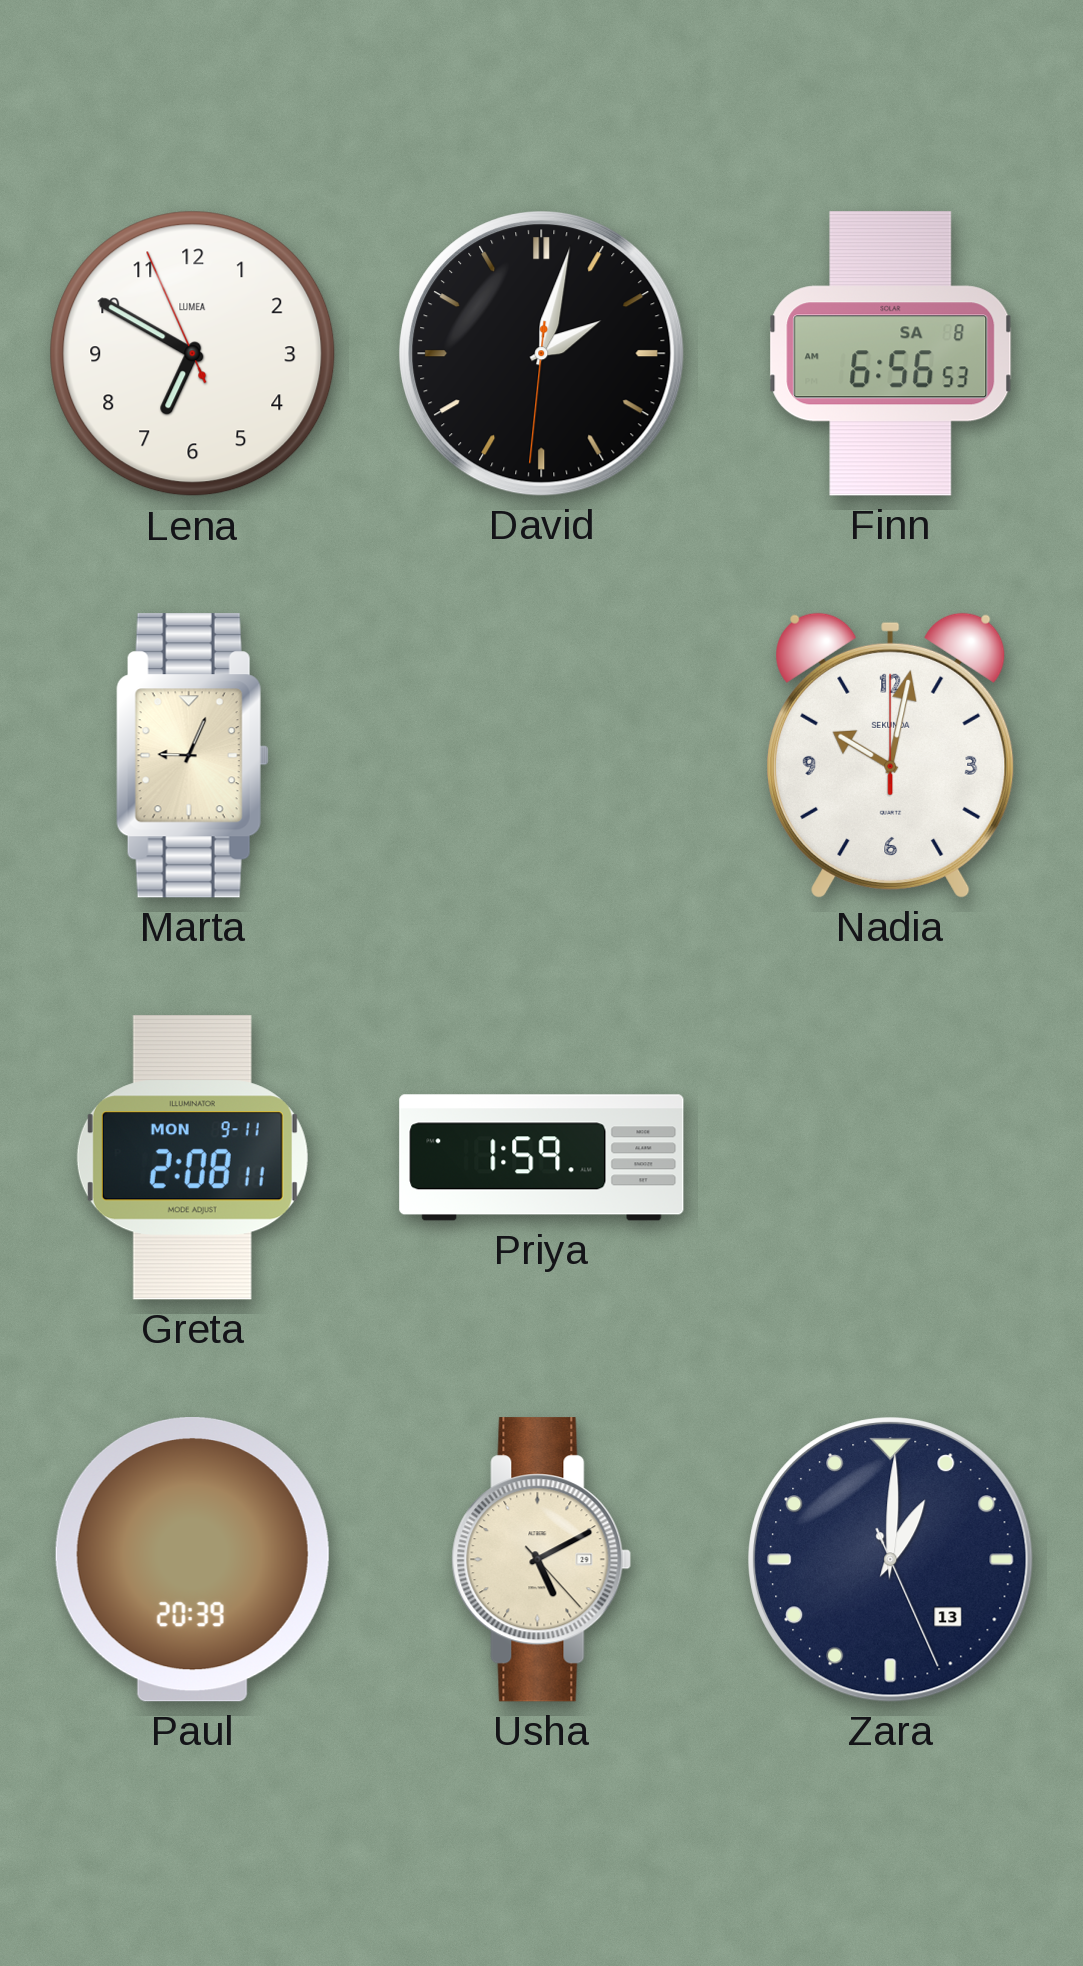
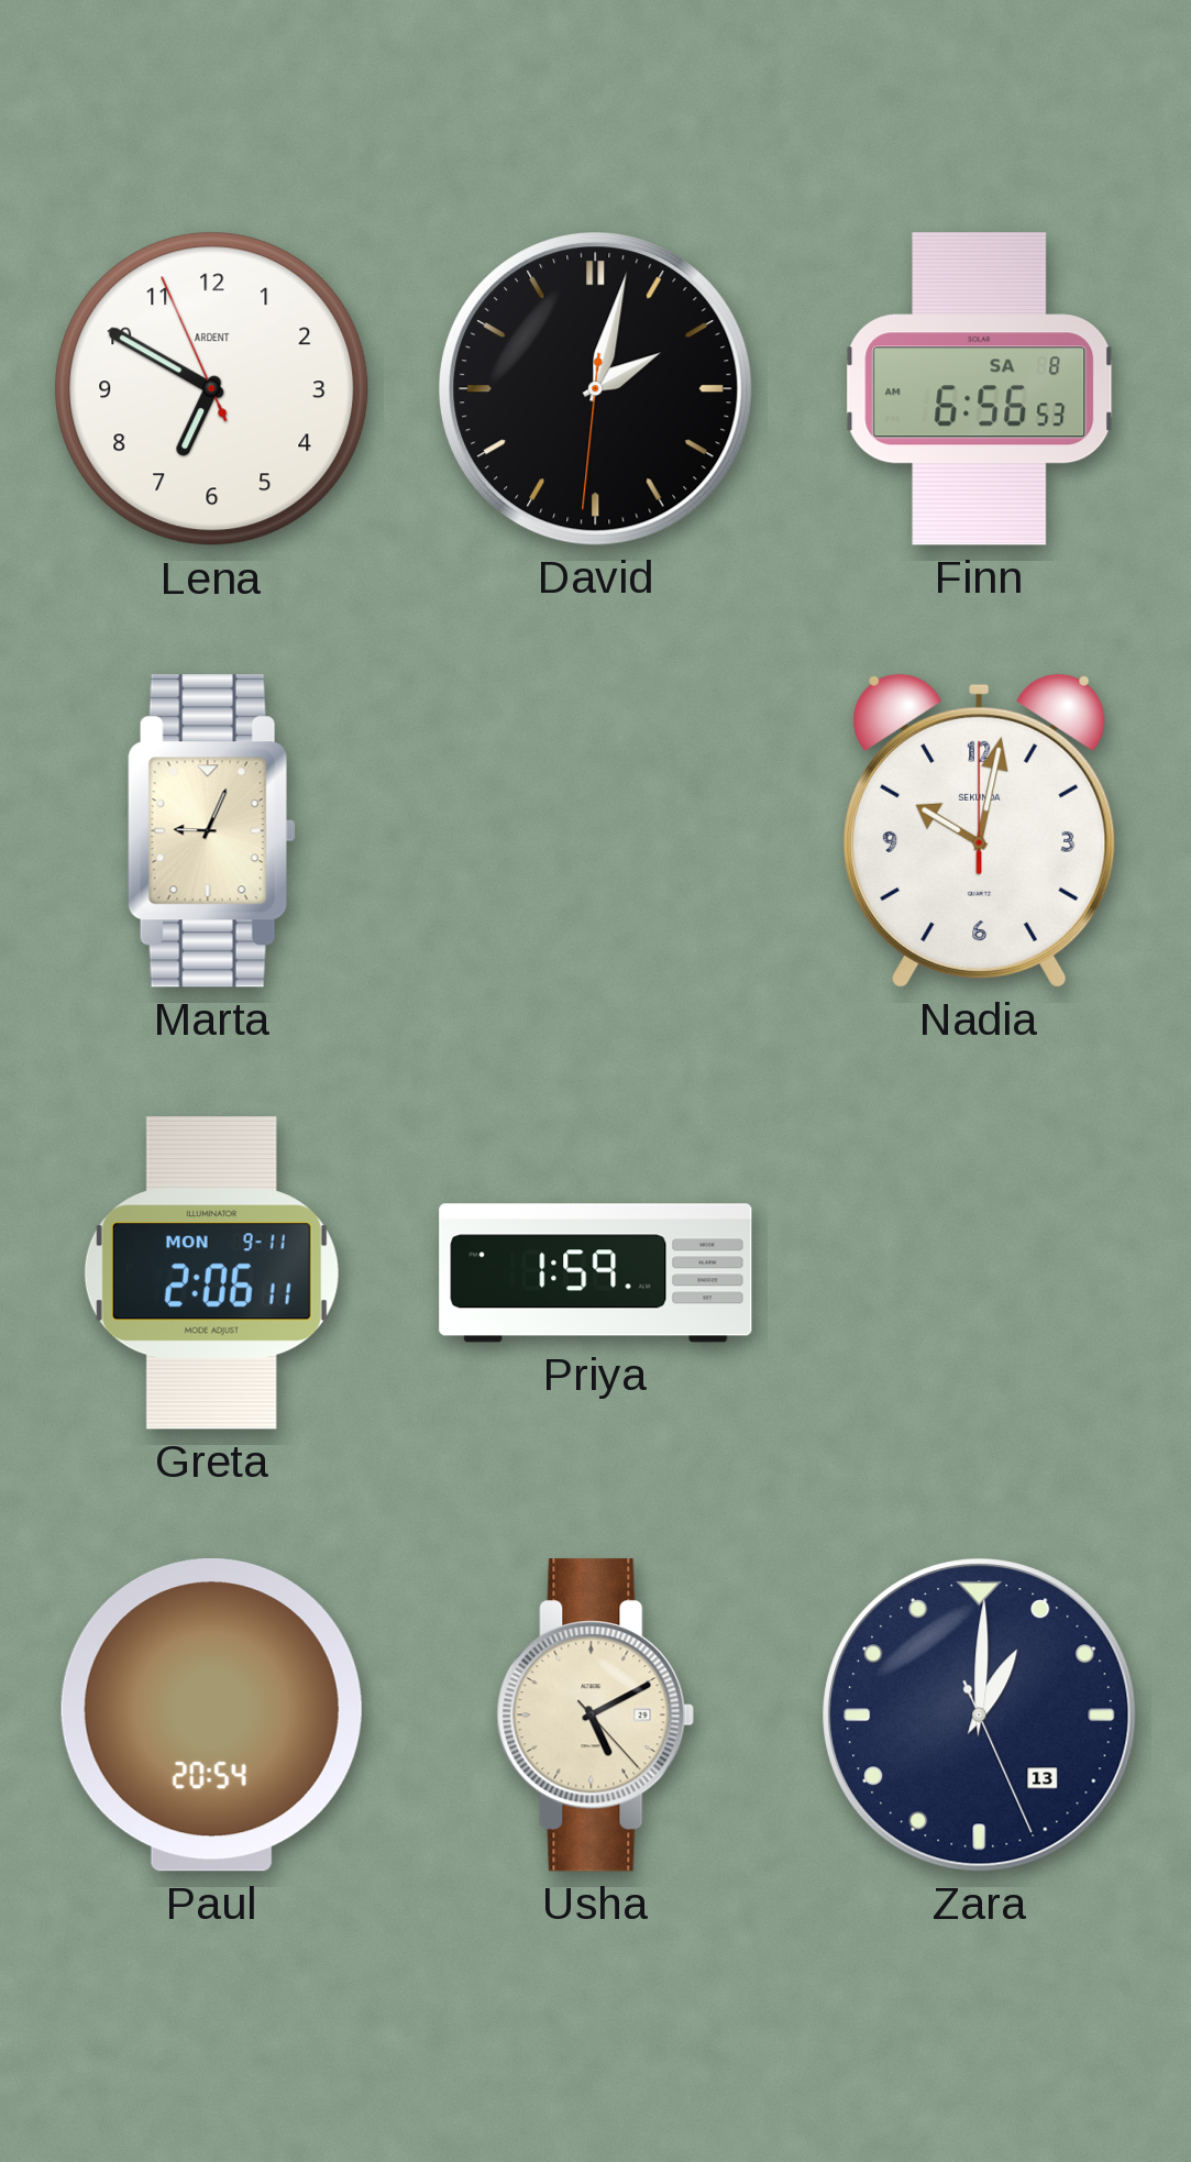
Lena brand: LUMEA -> ARDENT
Greta: 2:08 -> 2:06
Paul: 20:39 -> 20:54
